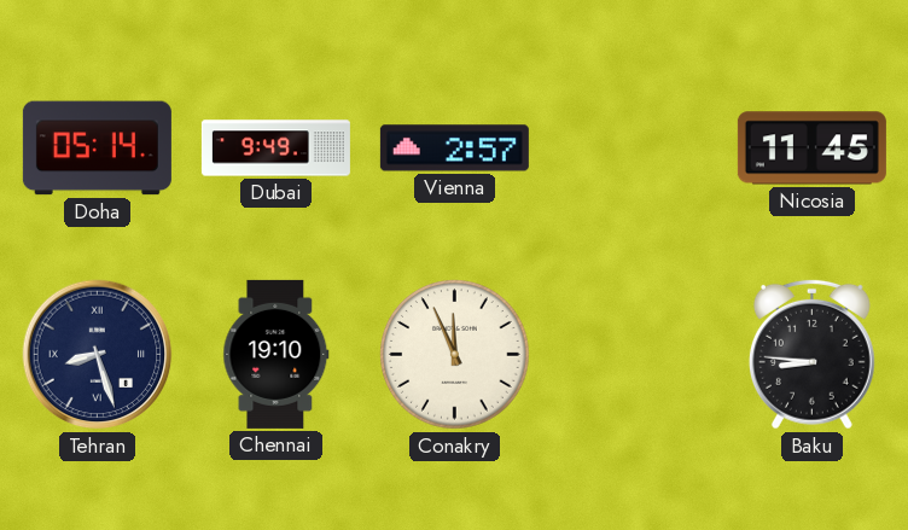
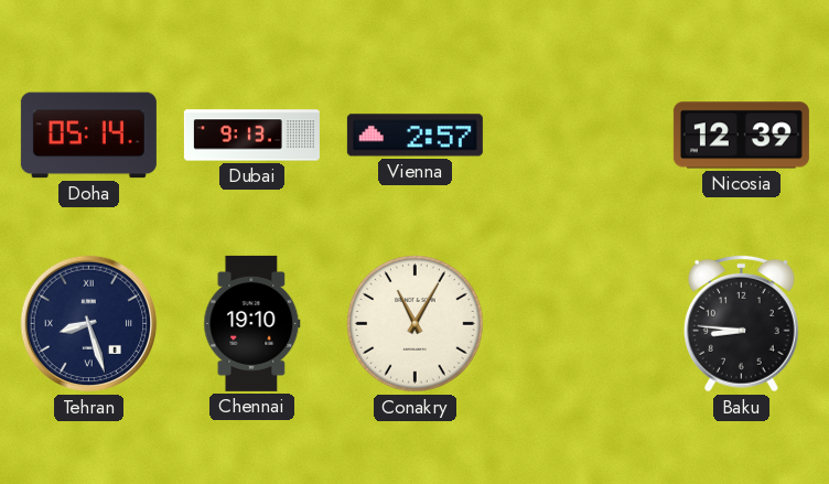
Dubai: 9:49 -> 9:13
Nicosia: 11:45 -> 12:39
Conakry: 11:56 -> 11:05
